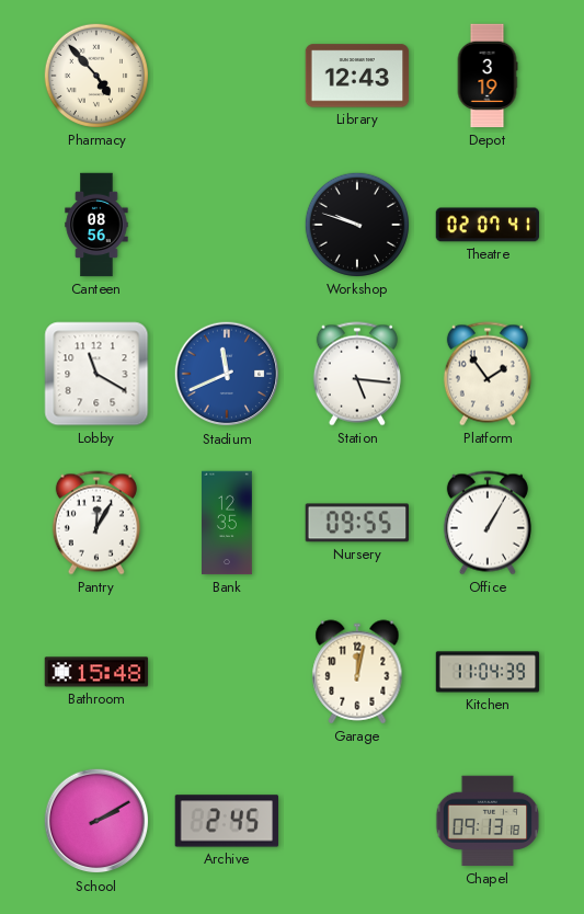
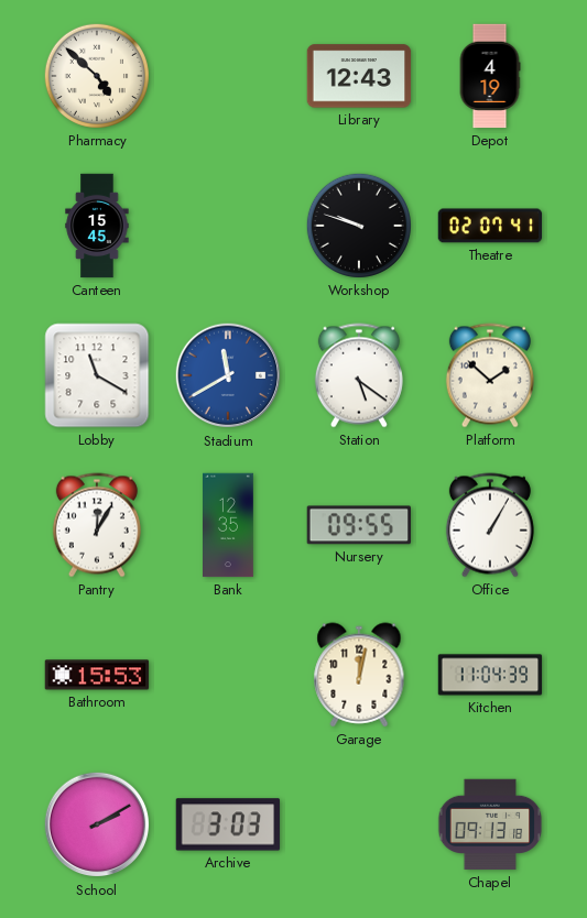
Pharmacy: 4:53 -> 4:52
Depot: 3:19 -> 4:19
Canteen: 08:56 -> 15:45
Stadium: 11:41 -> 11:40
Station: 5:16 -> 5:21
Platform: 1:54 -> 1:52
Bathroom: 15:48 -> 15:53
Archive: 2:45 -> 3:03
